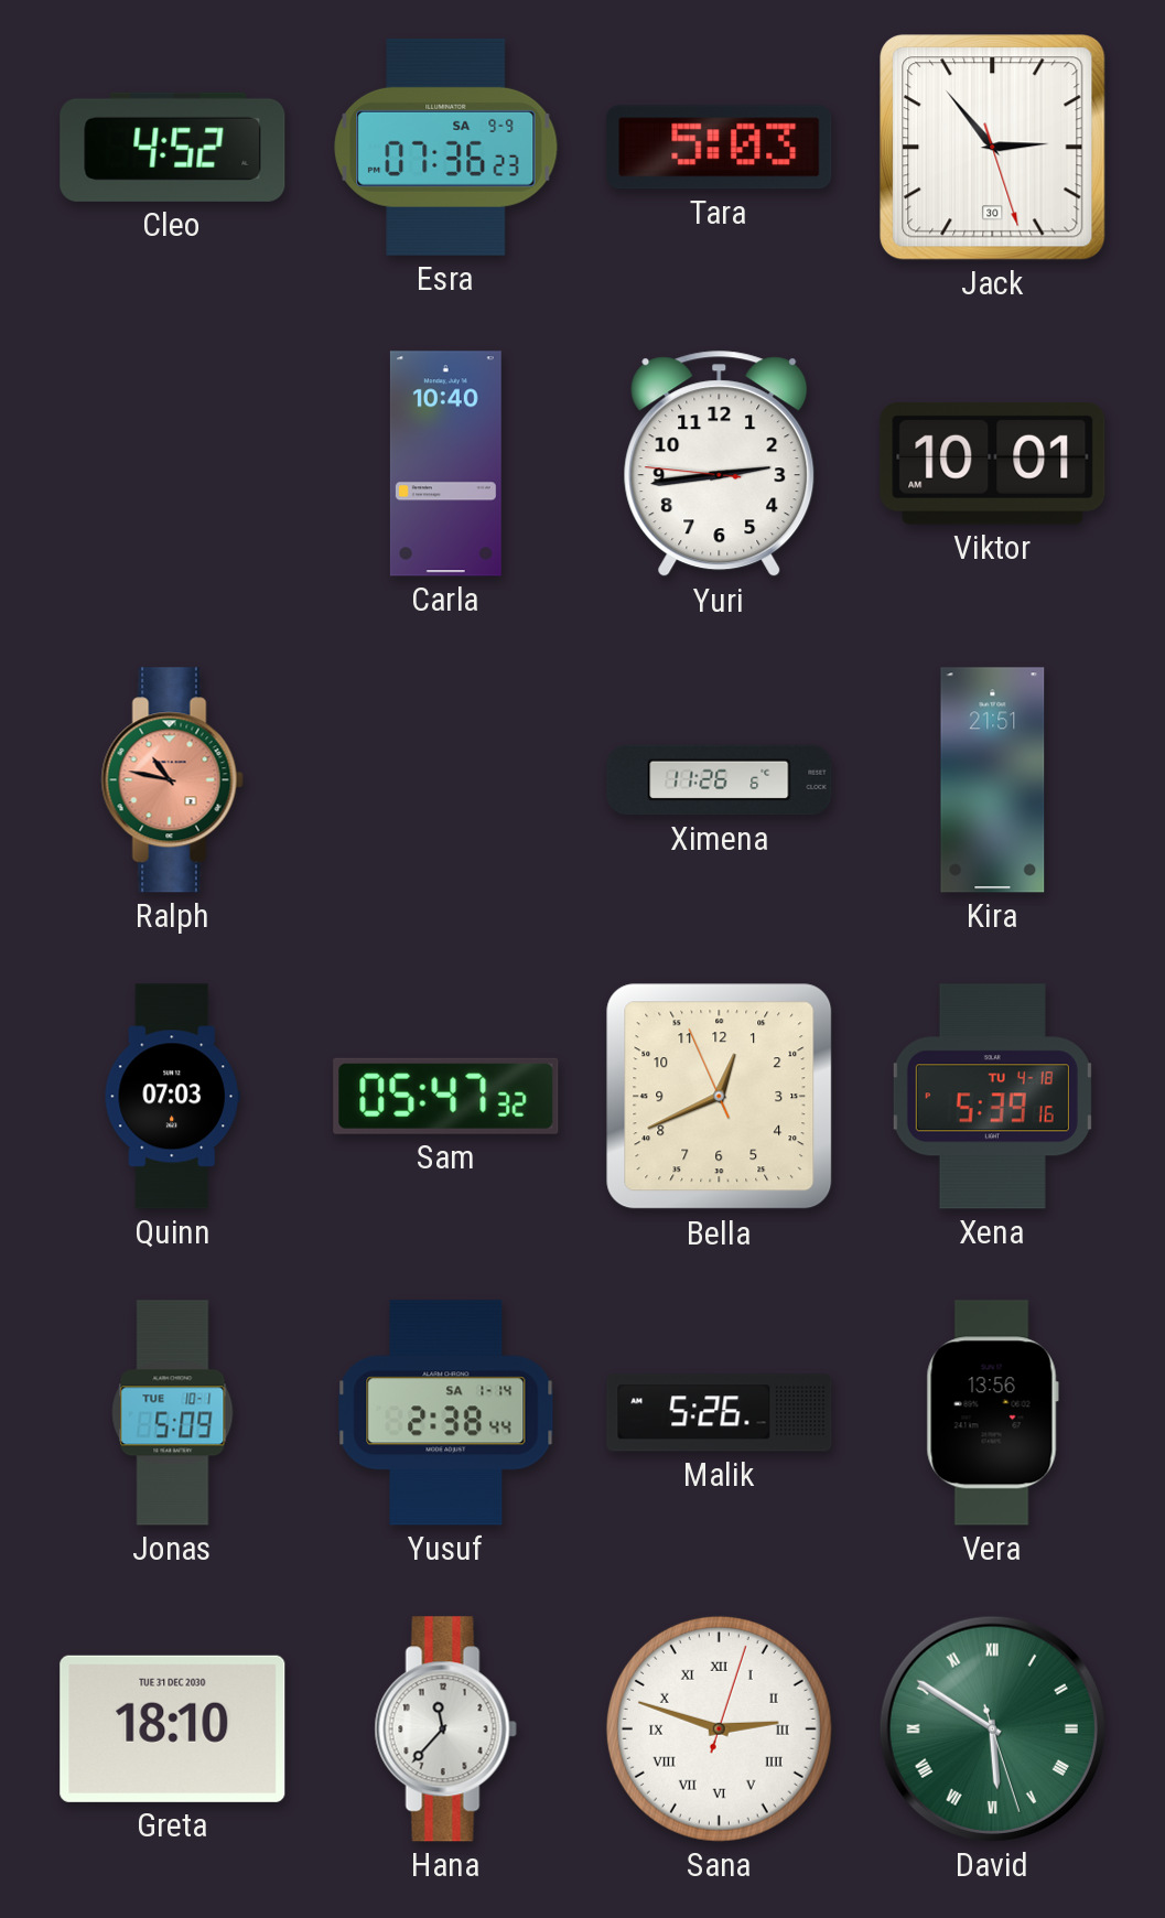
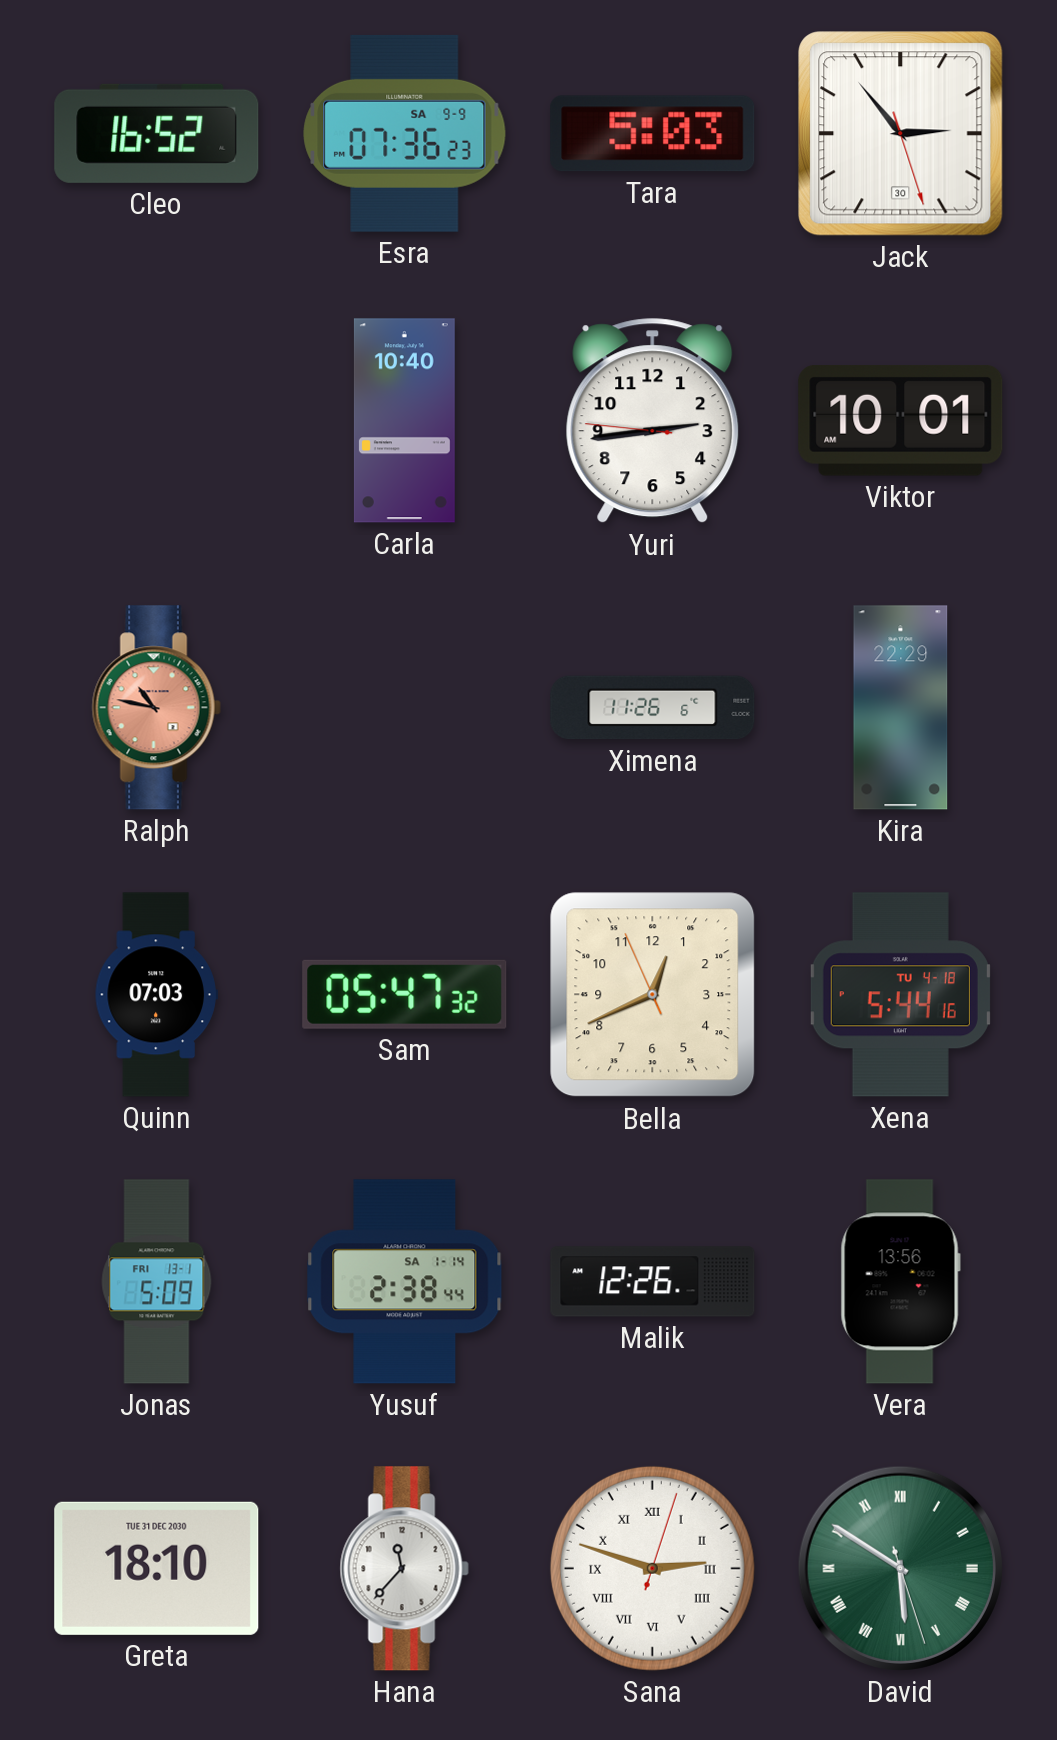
Cleo: 4:52 -> 16:52
Kira: 21:51 -> 22:29
Xena: 5:39 -> 5:44
Jonas date: TUE 10-1 -> FRI 13-1
Malik: 5:26 -> 12:26
